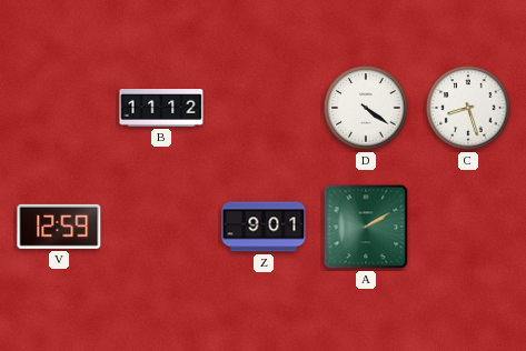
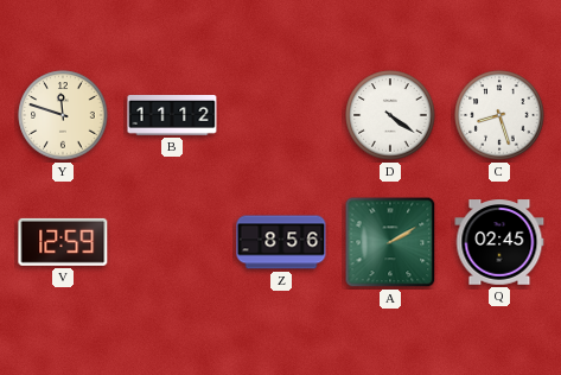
Y: none -> 11:48
Z: 9:01 -> 8:56
Q: none -> 02:45
